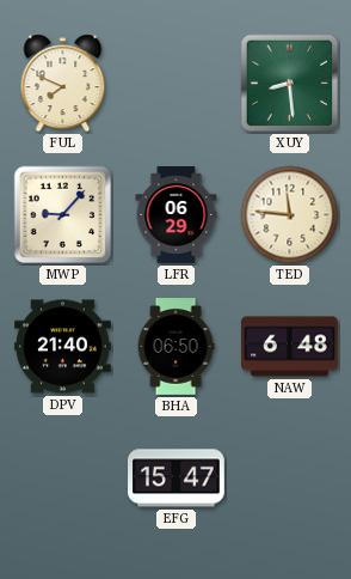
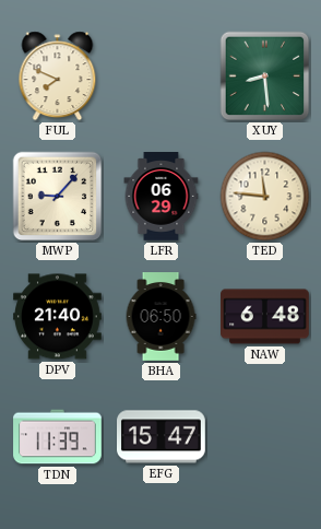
TDN: none -> 11:39
